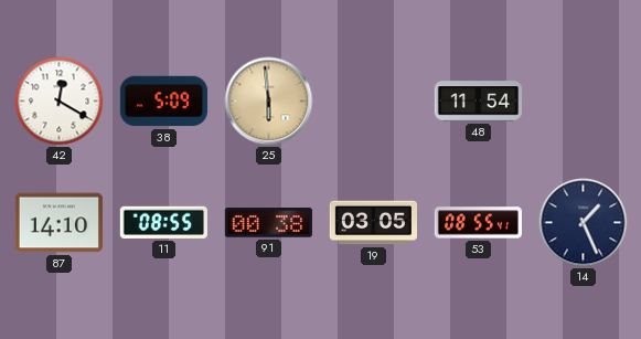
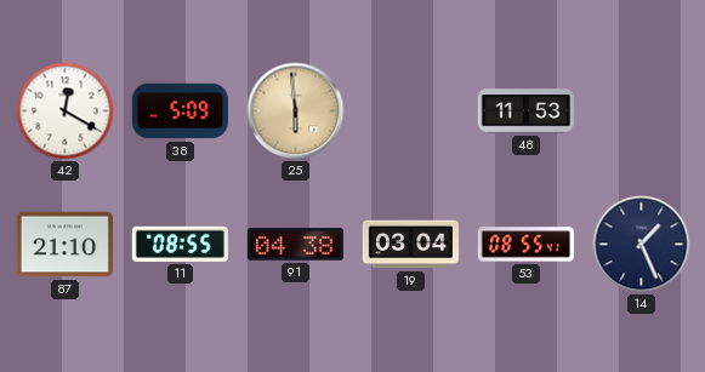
48: 11:54 -> 11:53
87: 14:10 -> 21:10
91: 00:38 -> 04:38
19: 03:05 -> 03:04
